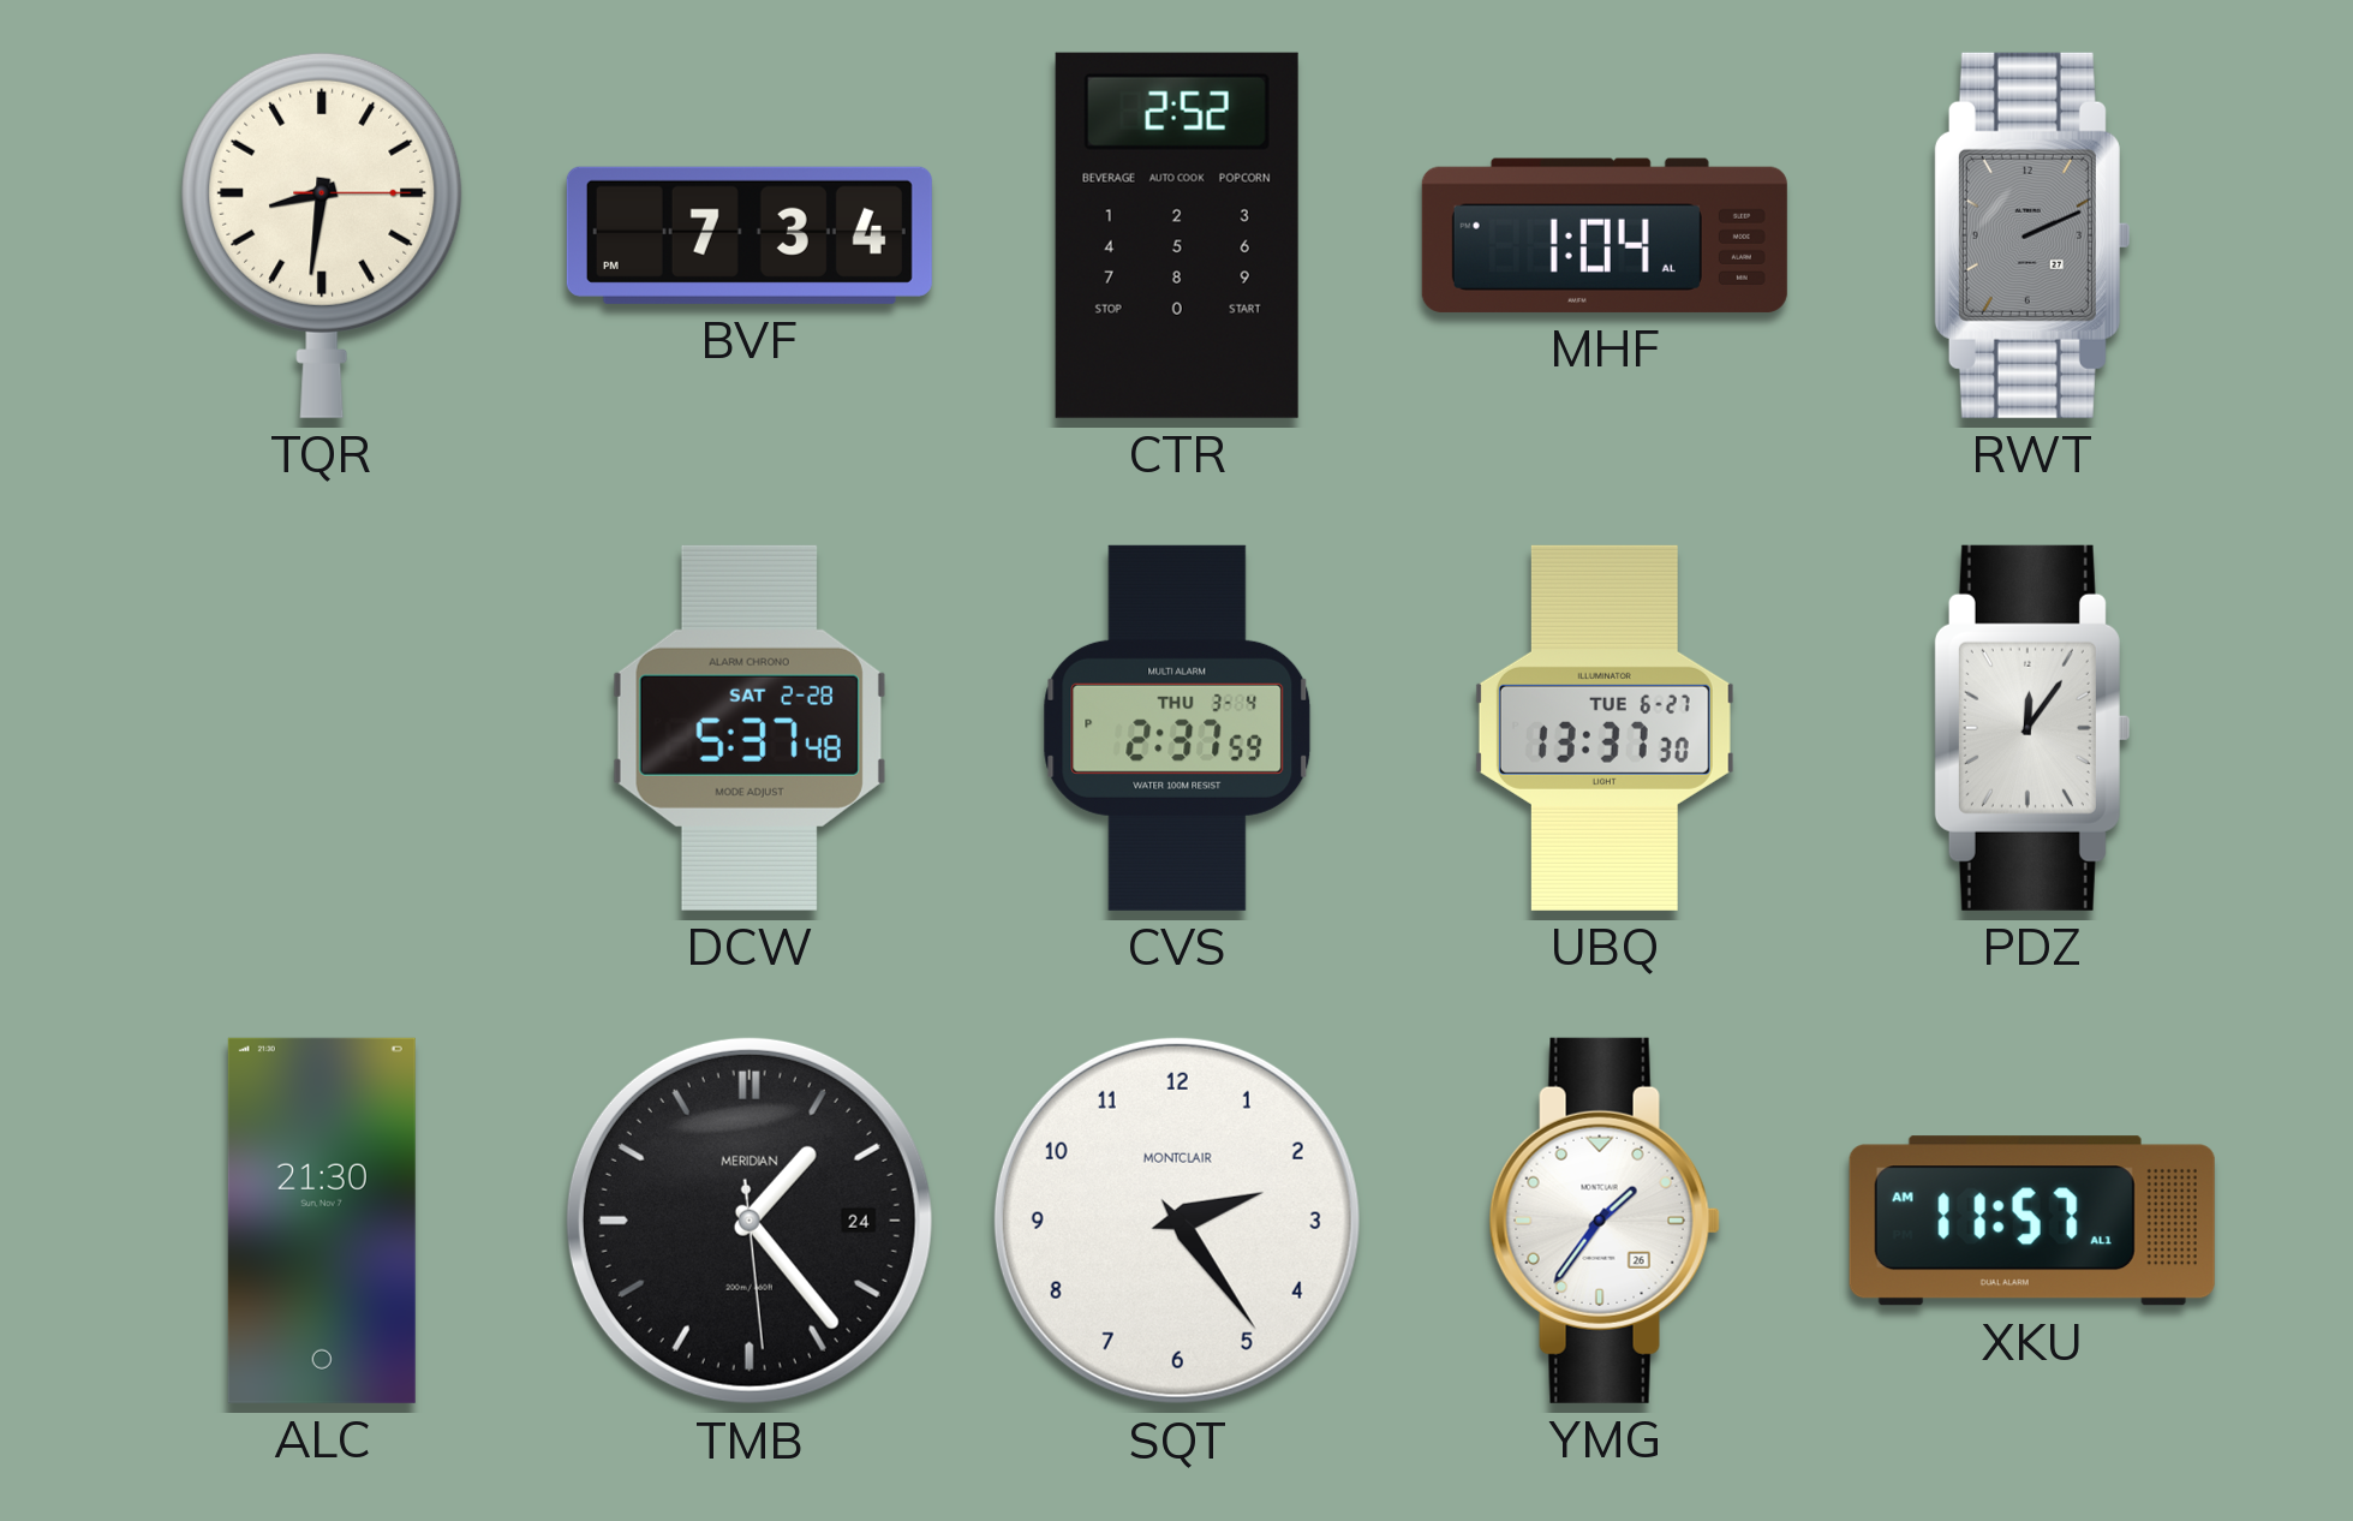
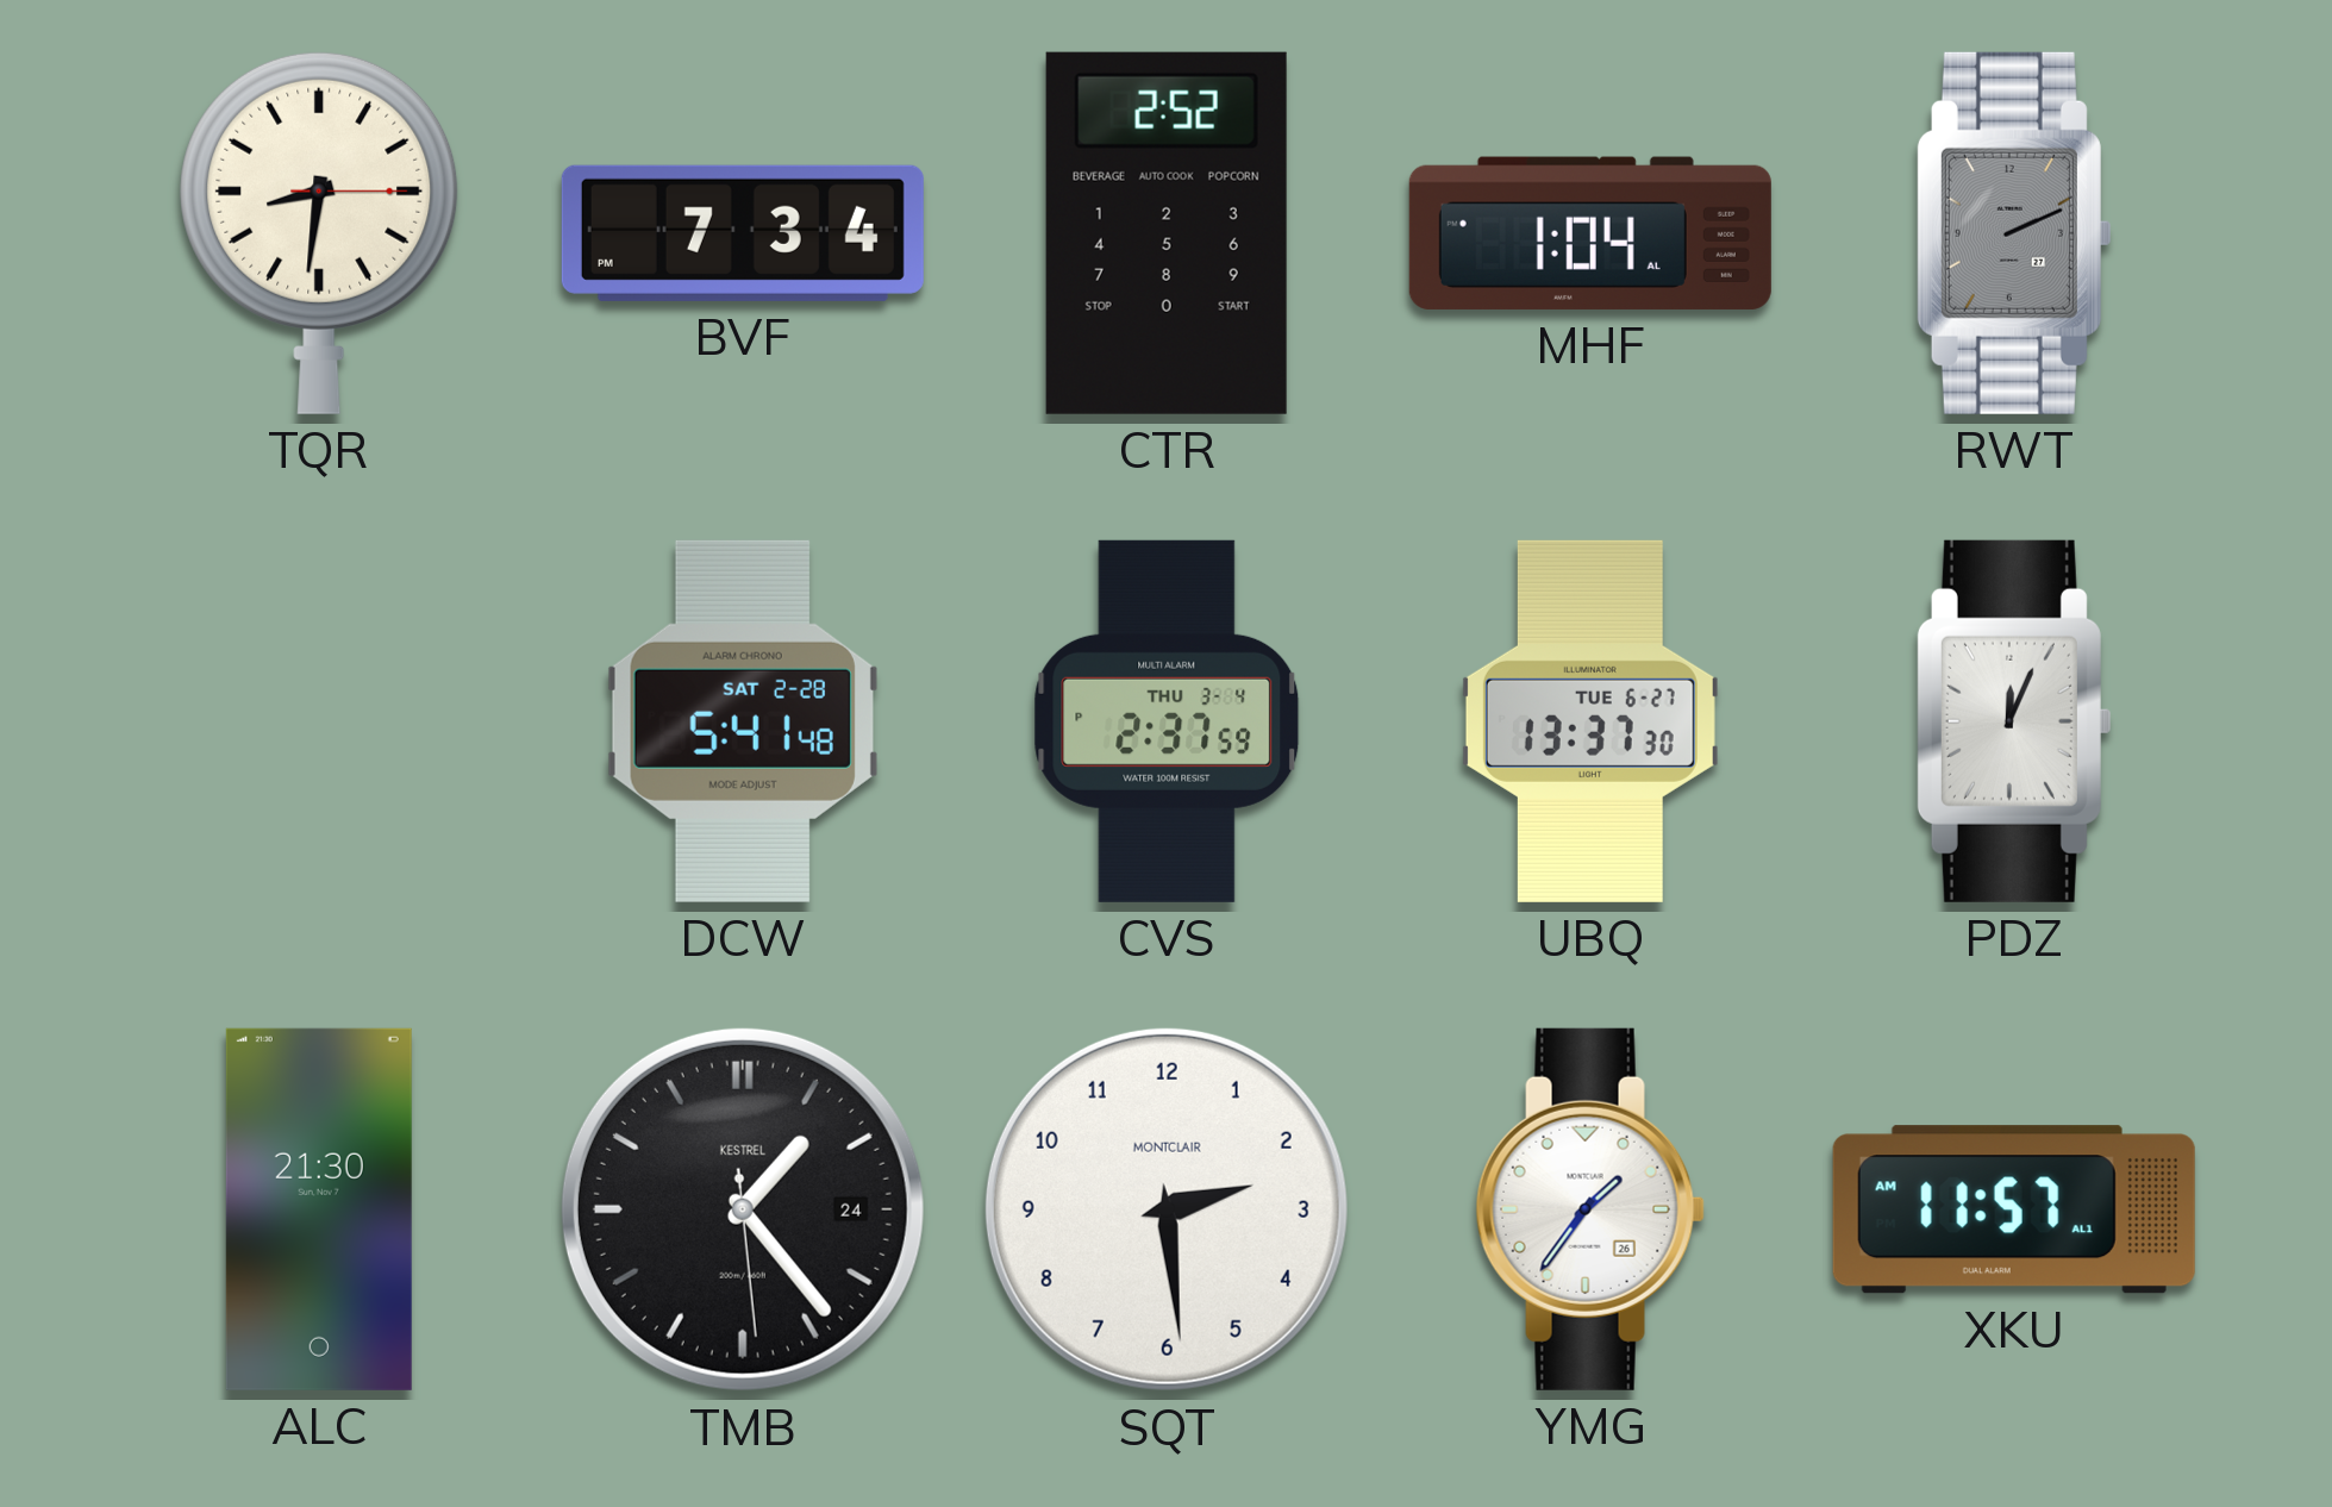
DCW: 5:37 -> 5:41
PDZ: 12:06 -> 12:04
TMB brand: MERIDIAN -> KESTREL
SQT: 2:24 -> 2:29
